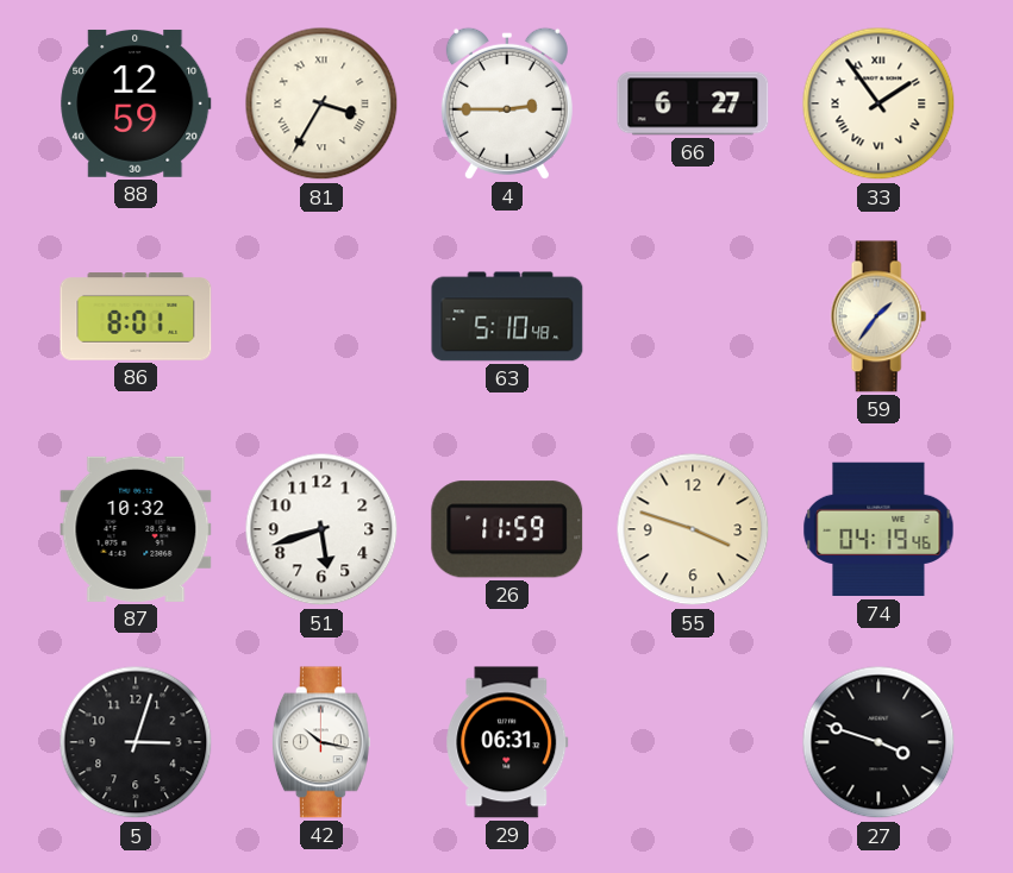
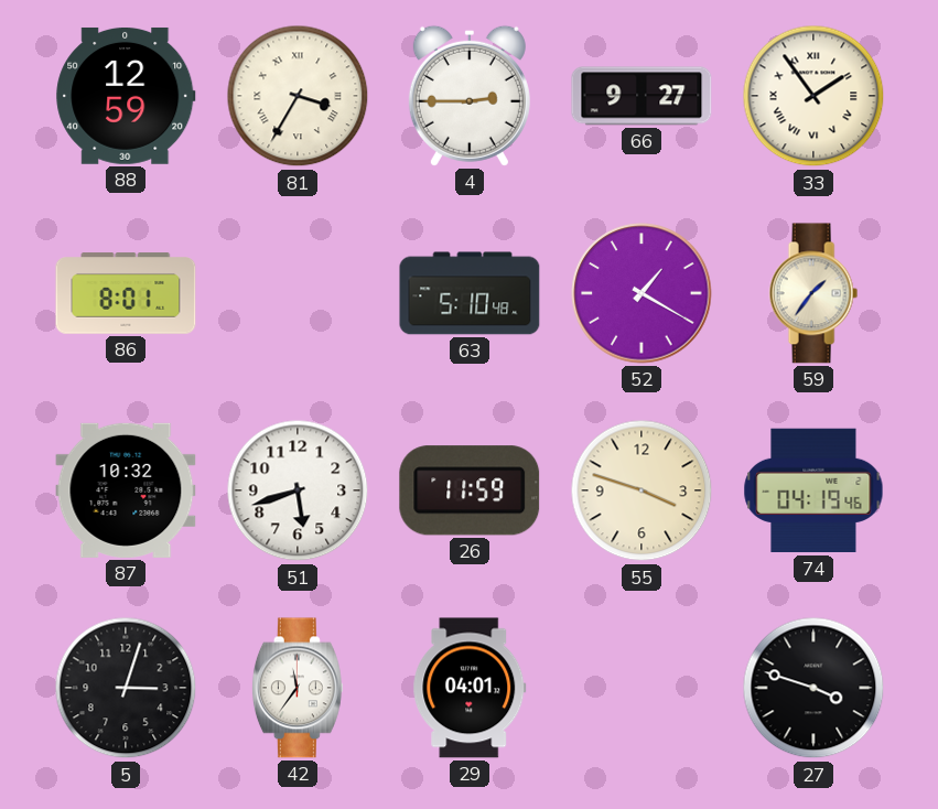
66: 6:27 -> 9:27
52: none -> 1:20
42: 10:17 -> 11:36
29: 06:31 -> 04:01
